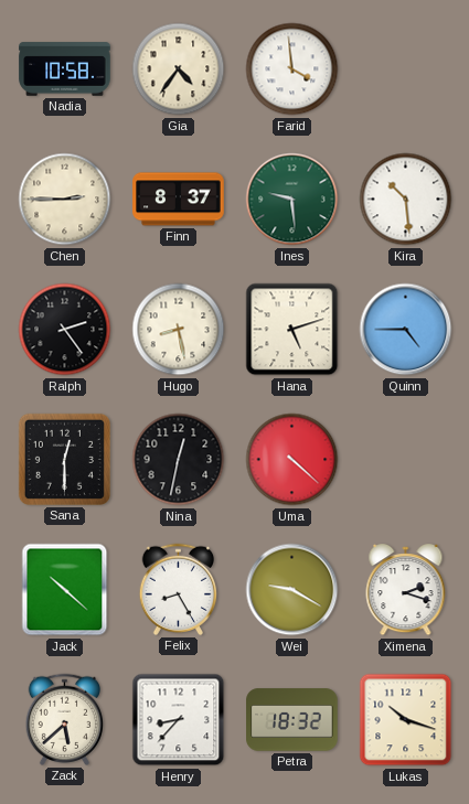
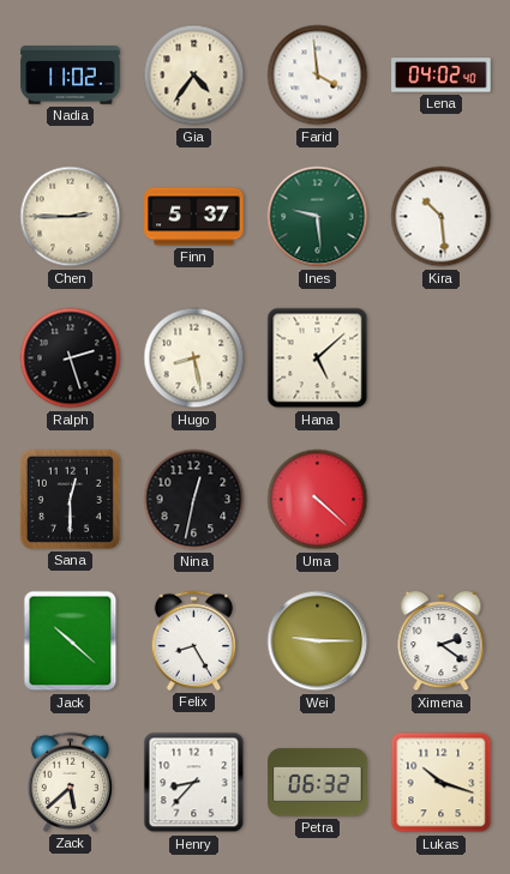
Nadia: 10:58 -> 11:02
Lena: none -> 04:02
Finn: 8:37 -> 5:37
Ralph: 2:24 -> 2:27
Hana: 5:12 -> 5:08
Quinn: 4:45 -> none
Wei: 9:20 -> 9:15
Ximena: 2:18 -> 2:21
Petra: 18:32 -> 06:32
